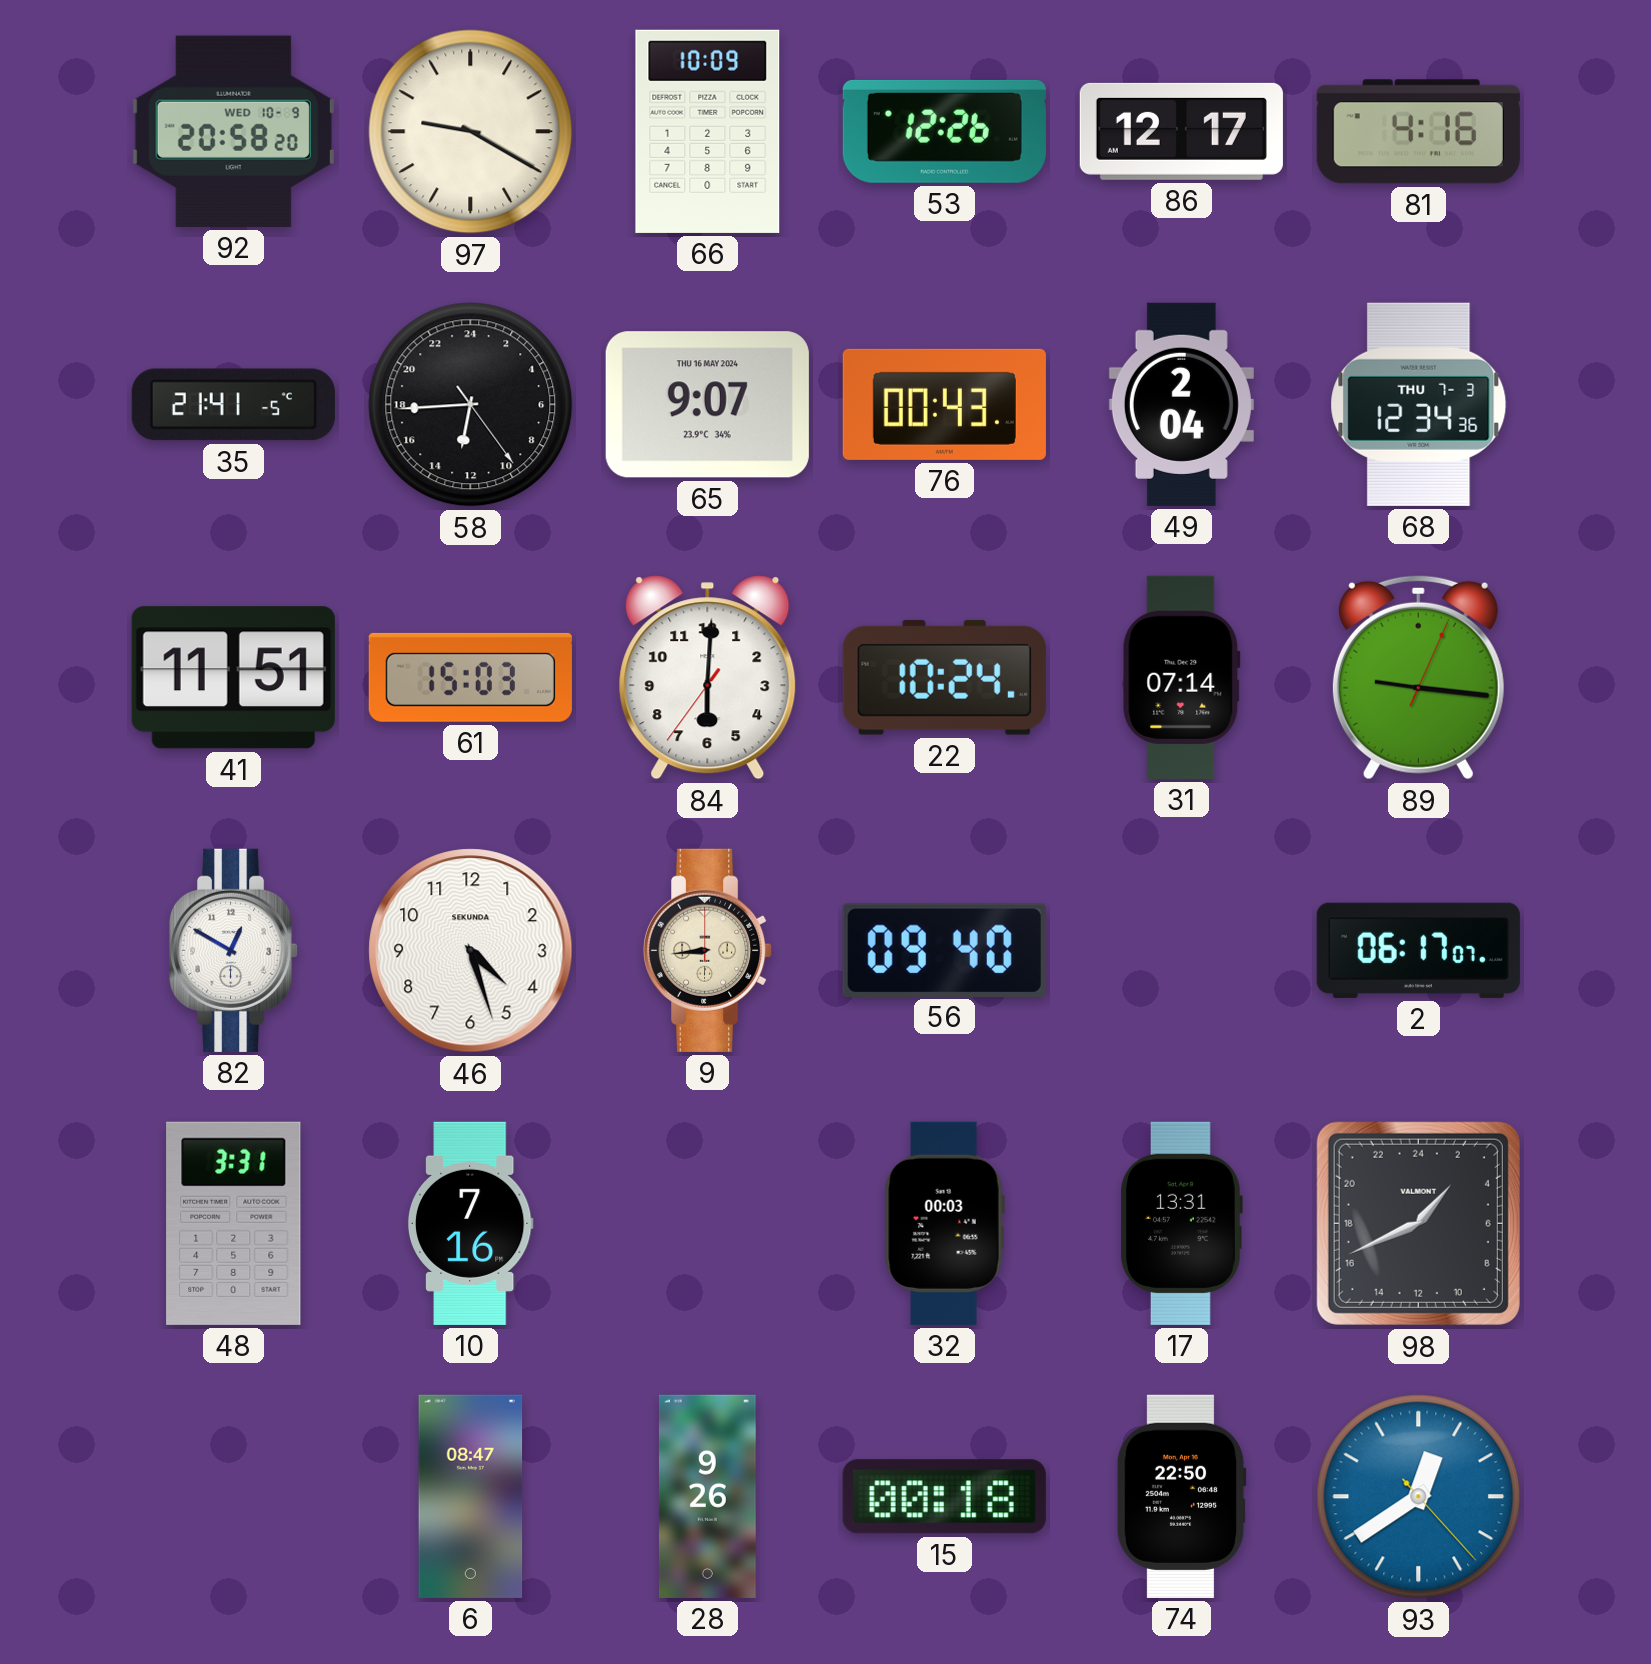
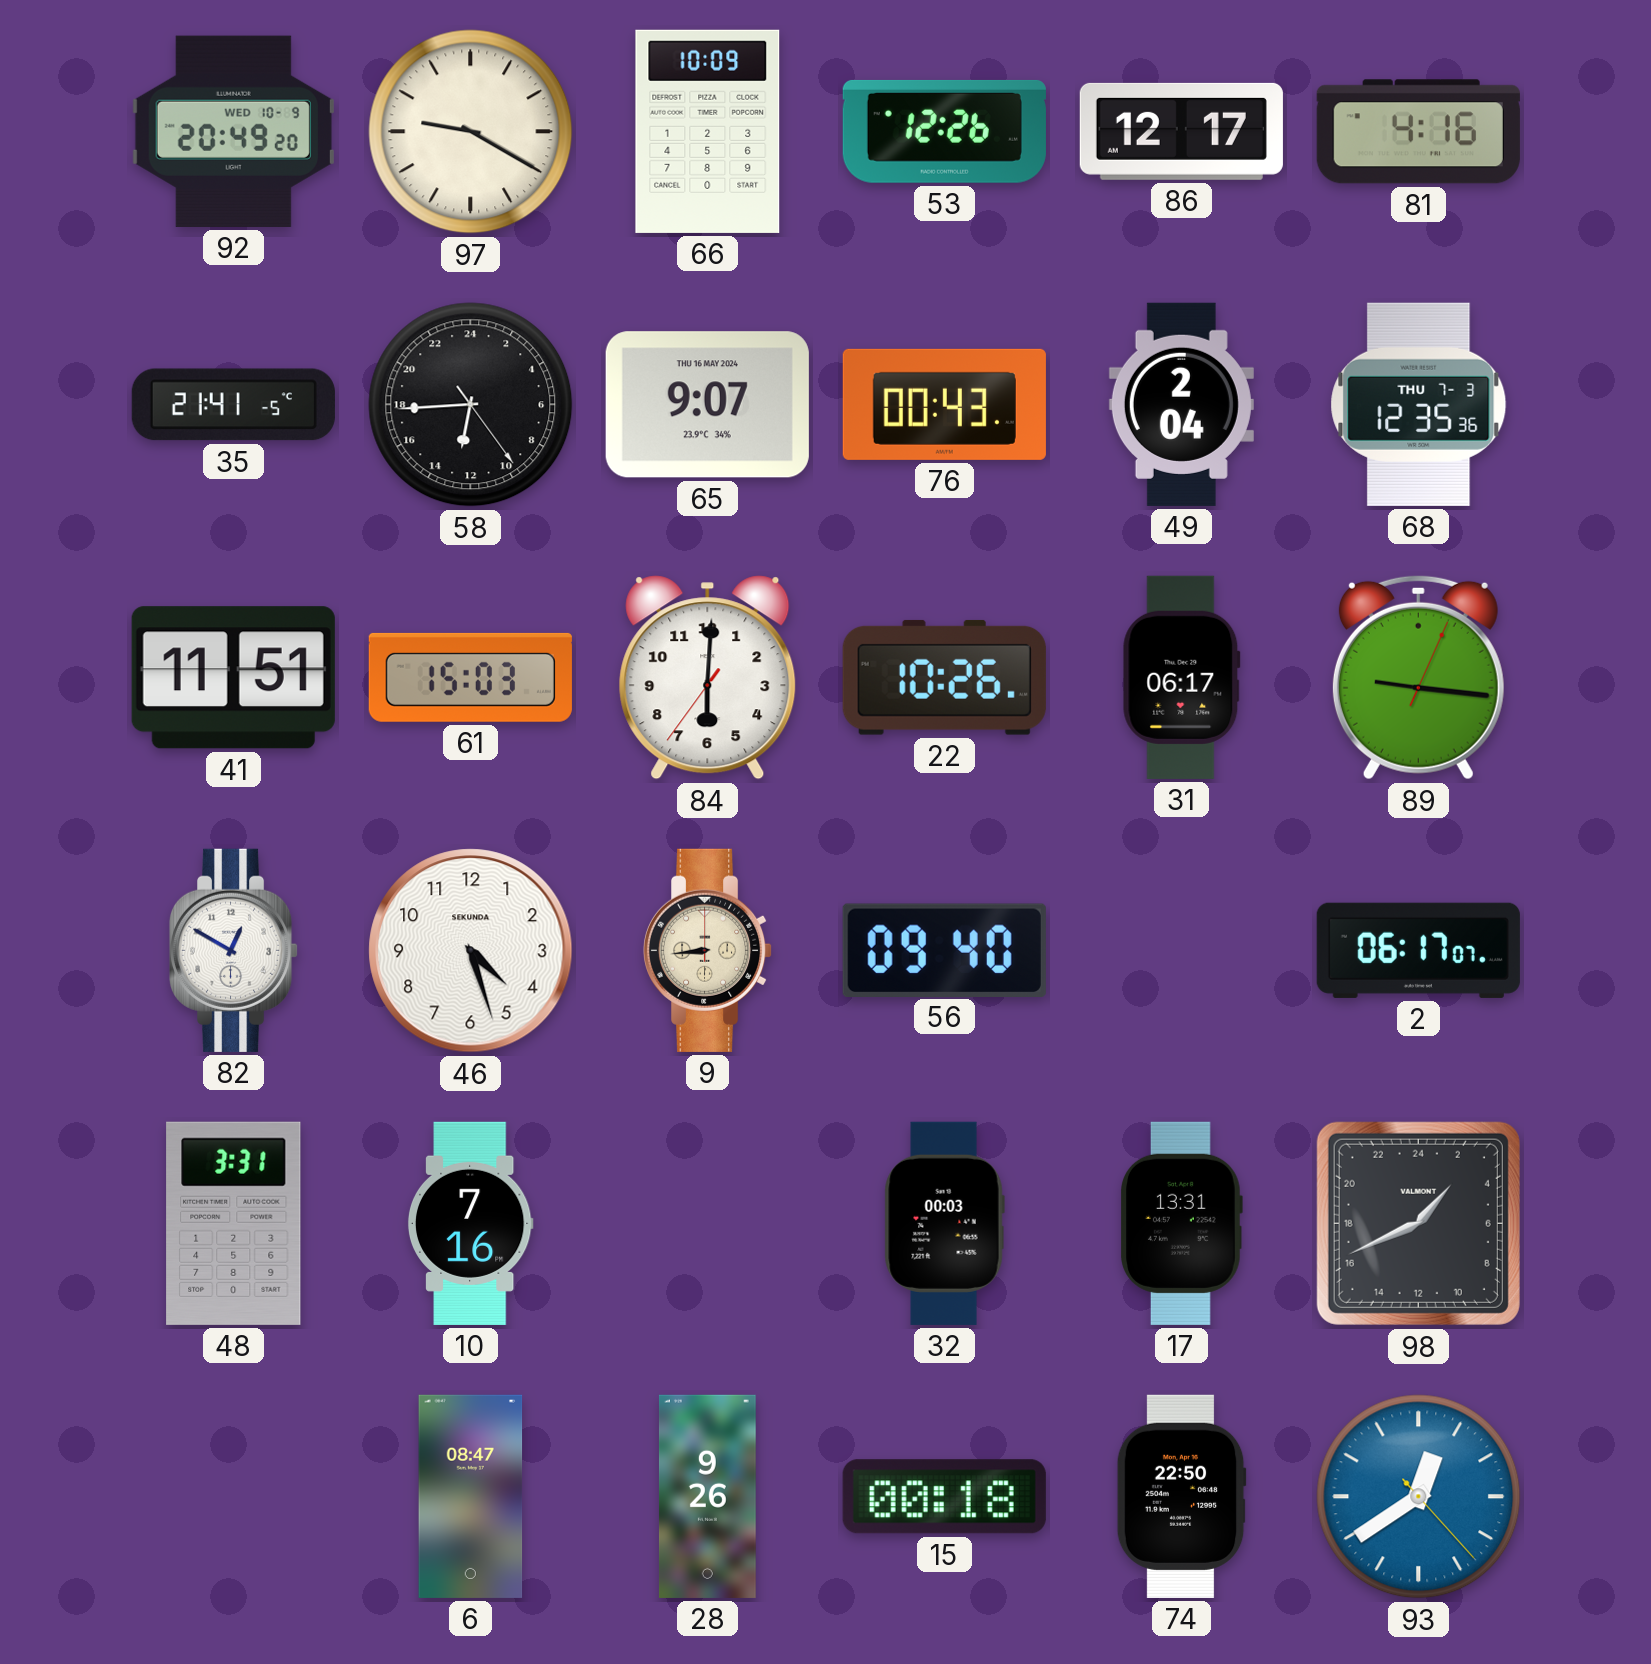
92: 20:58 -> 20:49
68: 12:34 -> 12:35
22: 10:24 -> 10:26
31: 07:14 -> 06:17
